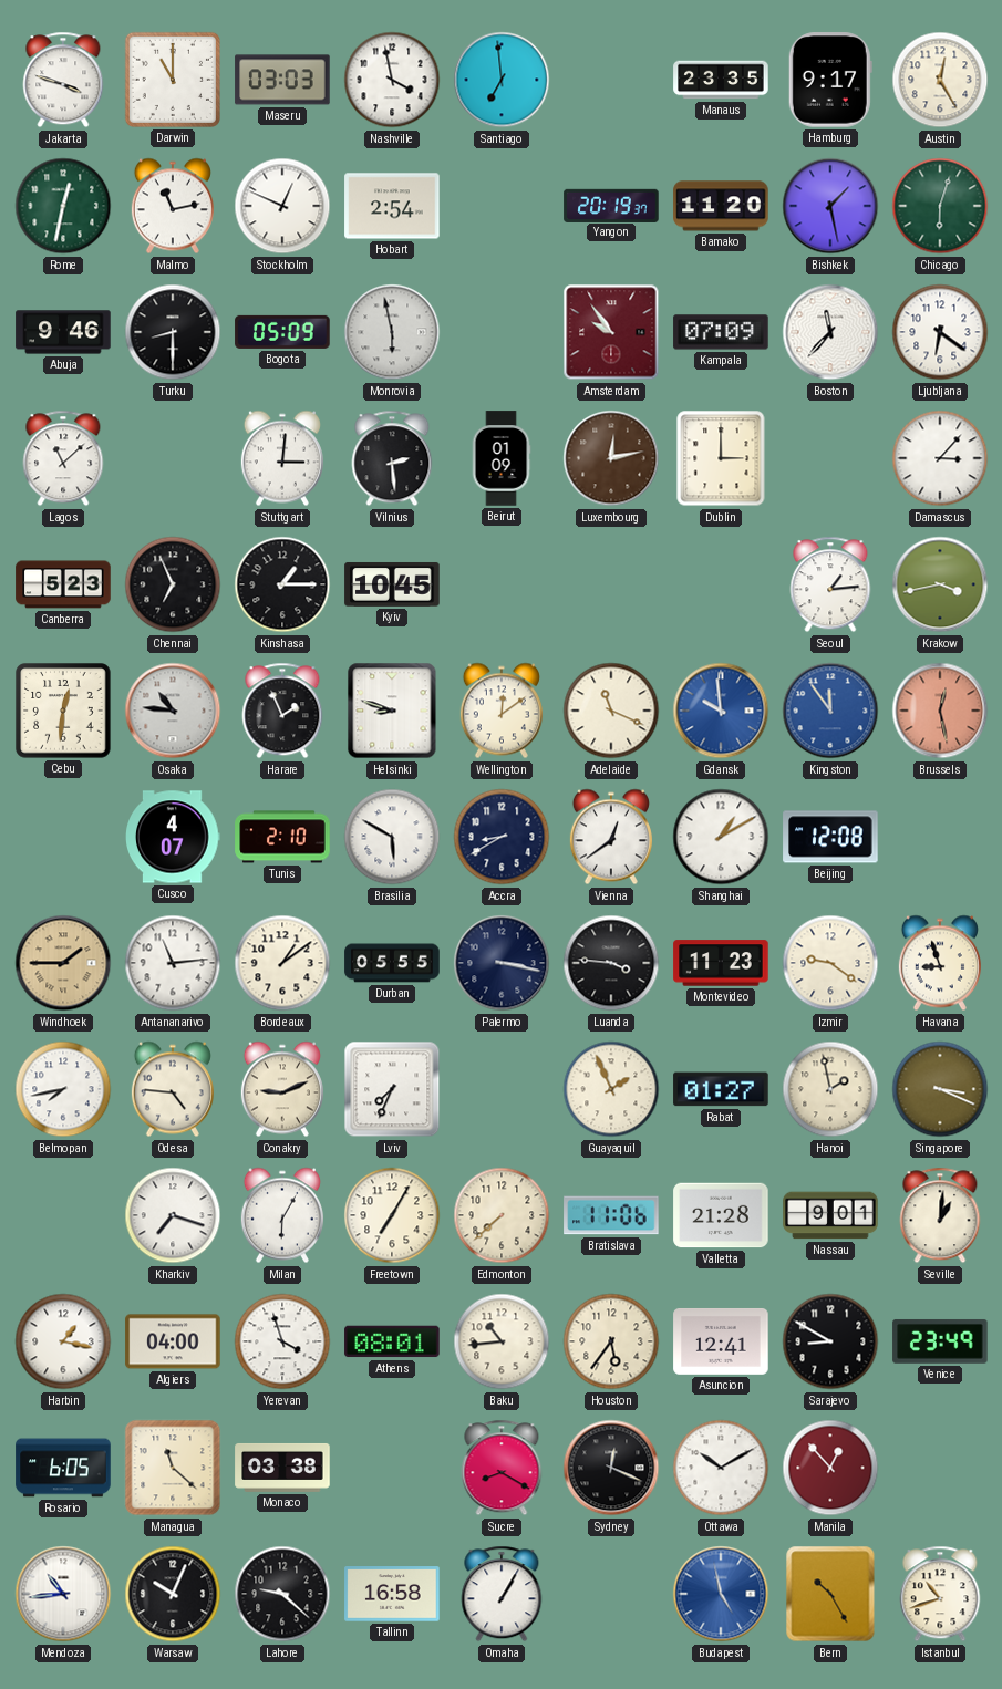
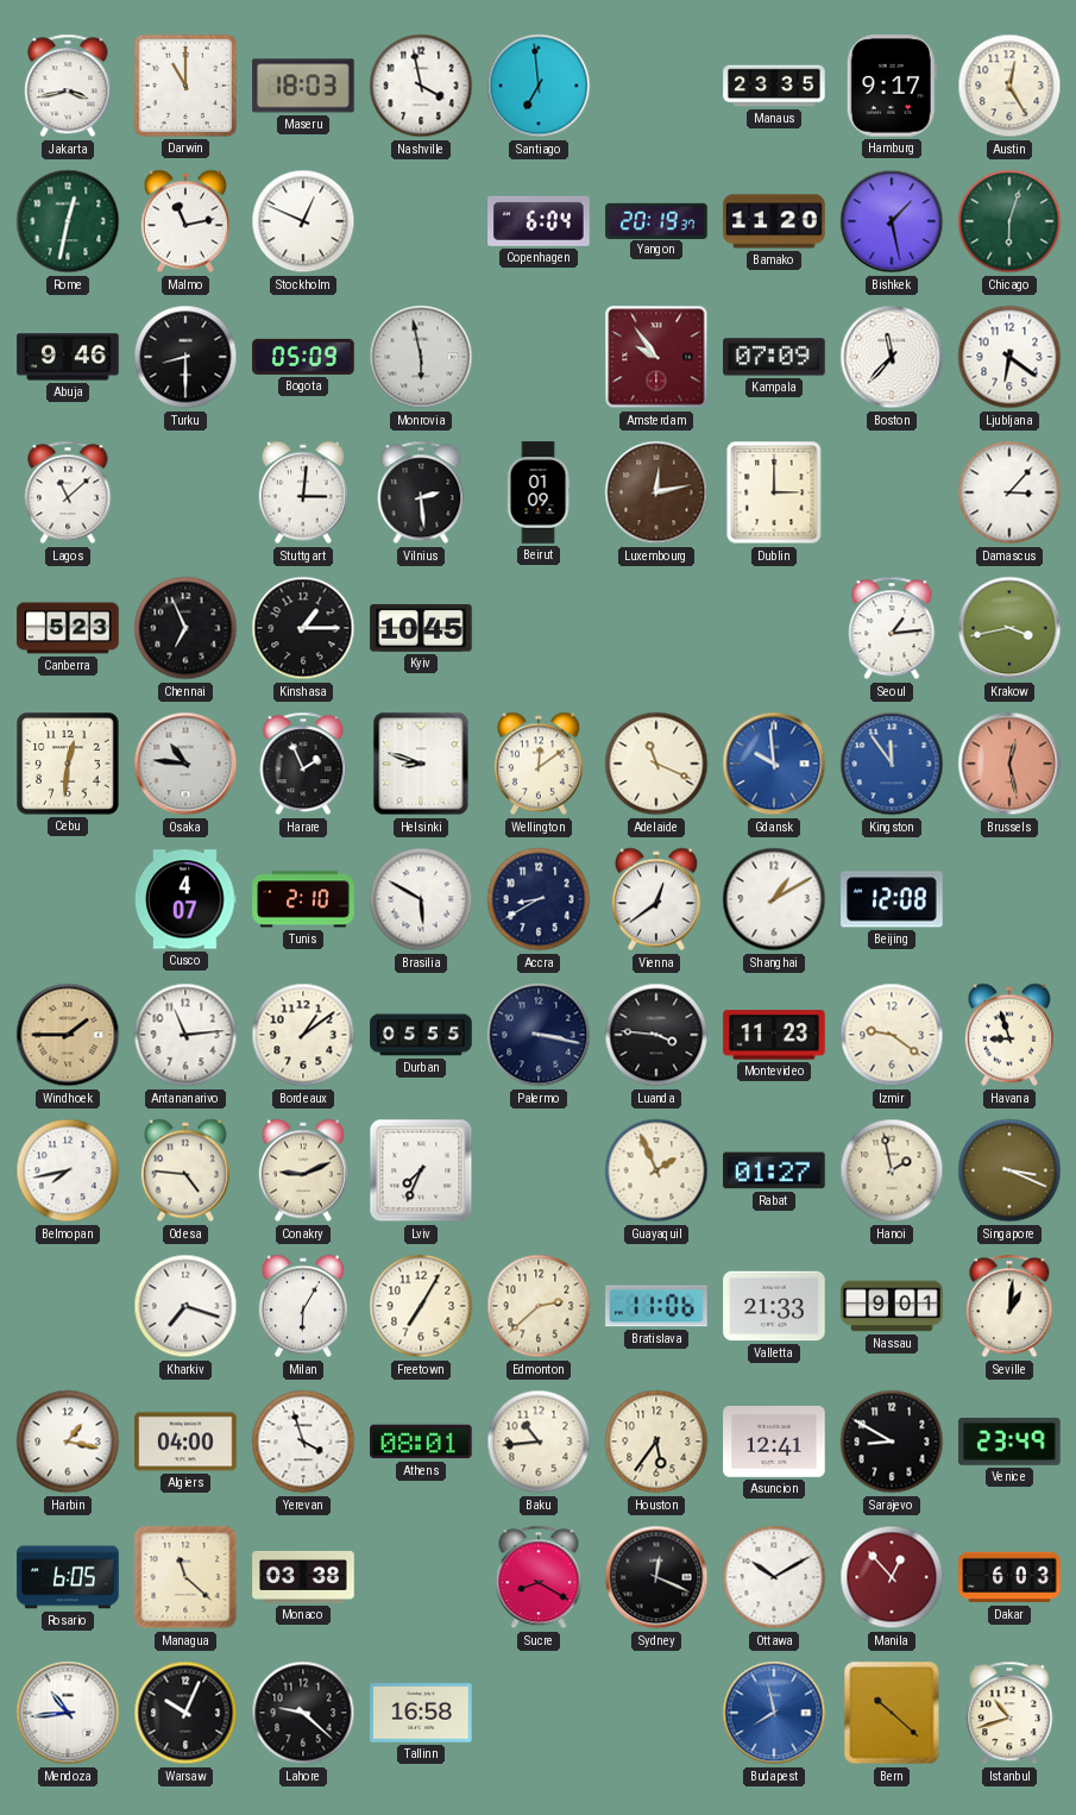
Jakarta: 3:48 -> 3:43
Maseru: 03:03 -> 18:03
Hobart: 2:54 -> none
Copenhagen: none -> 6:04
Edmonton: 7:38 -> 2:38
Valletta: 21:28 -> 21:33
Dakar: none -> 6:03
Omaha: 1:05 -> none
Budapest: 4:58 -> 7:58
Bern: 10:25 -> 10:22
